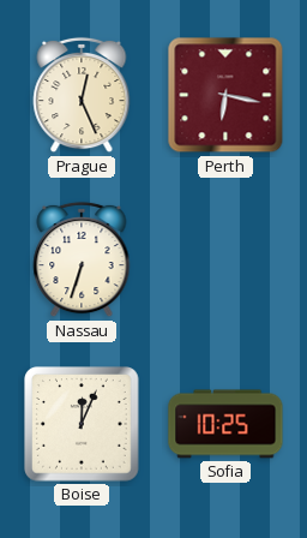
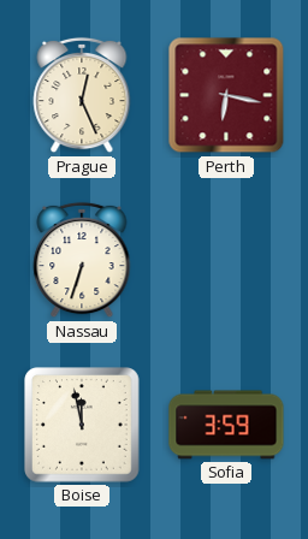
Boise: 12:04 -> 11:58
Sofia: 10:25 -> 3:59
